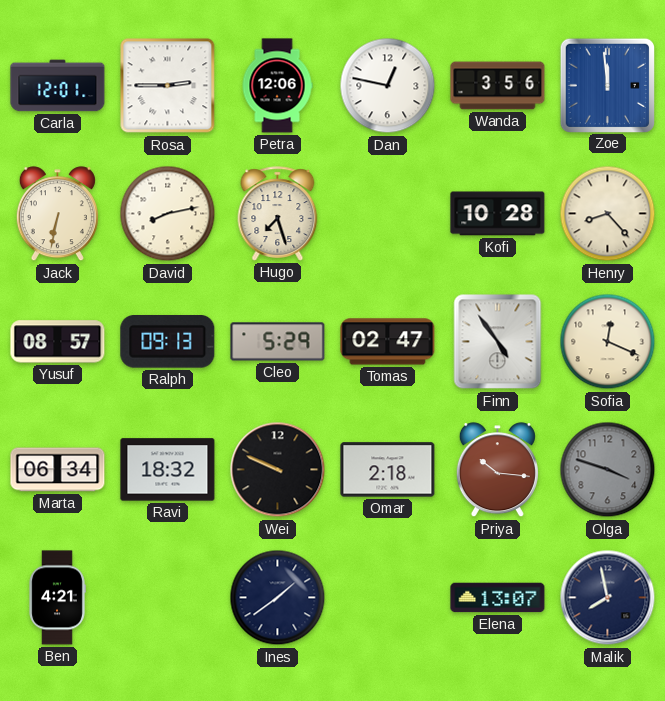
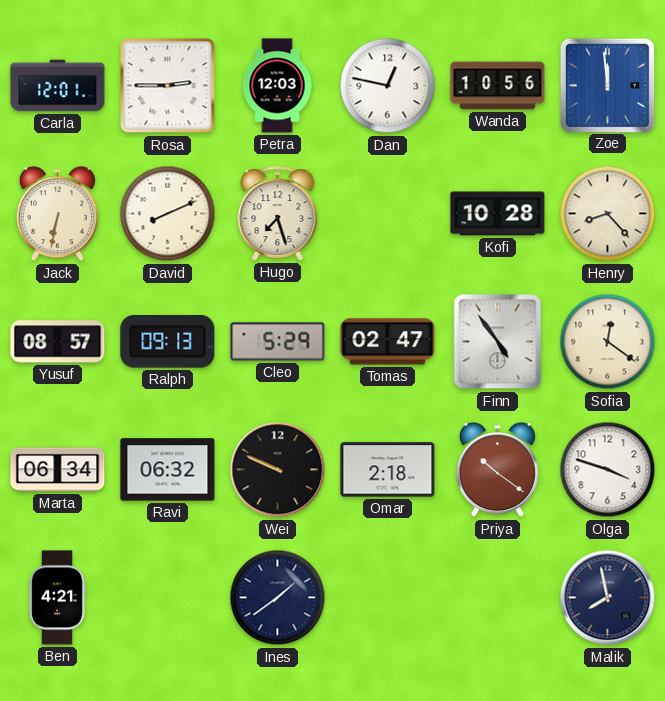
Petra: 12:06 -> 12:03
Wanda: 3:56 -> 10:56
David: 8:13 -> 8:11
Sofia: 12:19 -> 12:21
Ravi: 18:32 -> 06:32
Priya: 10:16 -> 10:21
Olga dial: grey -> white
Elena: 13:07 -> none
